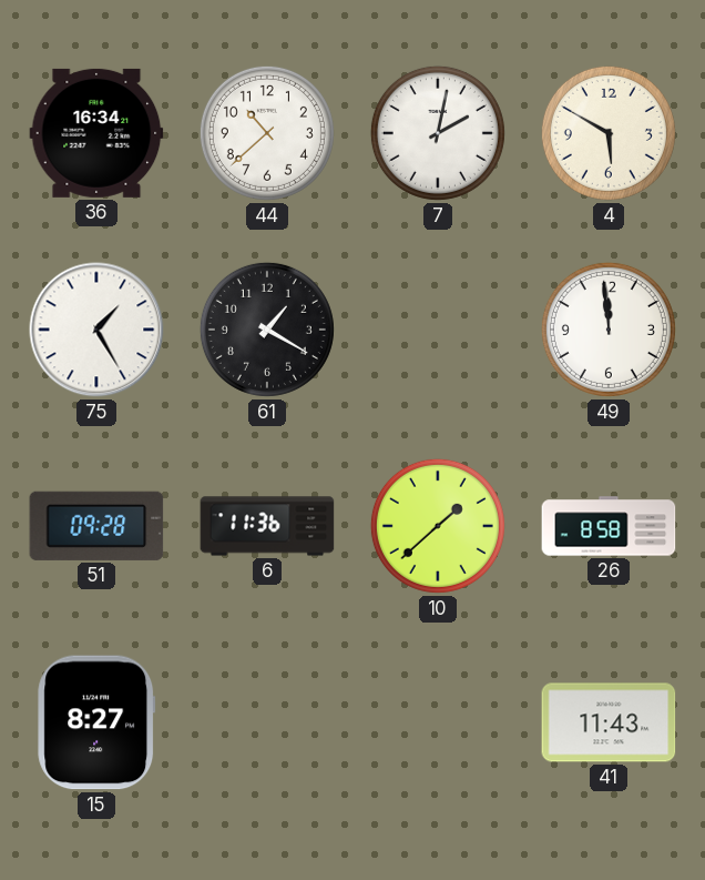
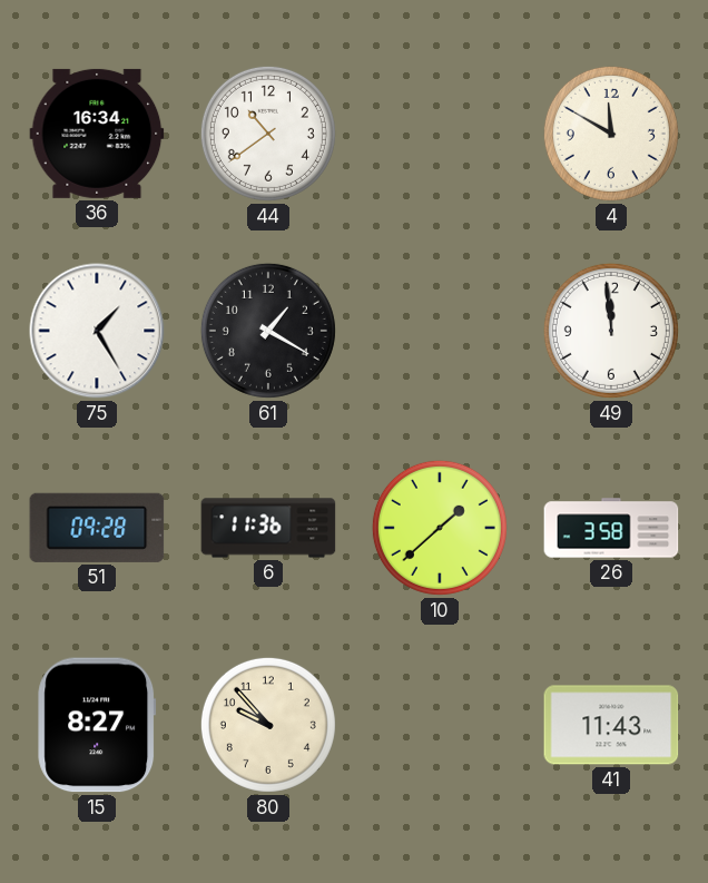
44: 10:38 -> 10:39
7: 2:02 -> none
4: 5:50 -> 11:50
26: 8:58 -> 3:58
80: none -> 9:53
